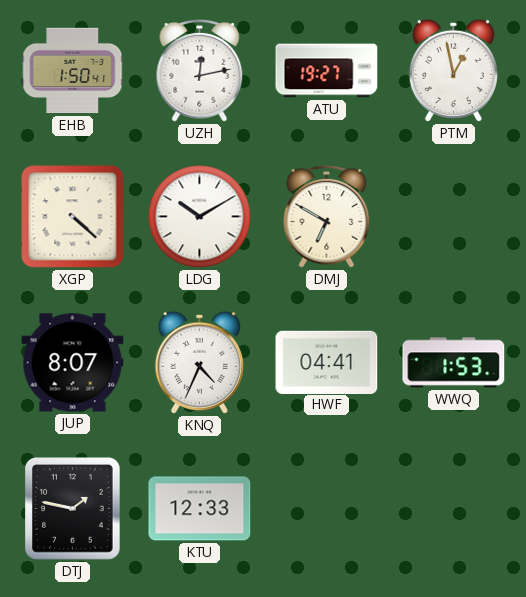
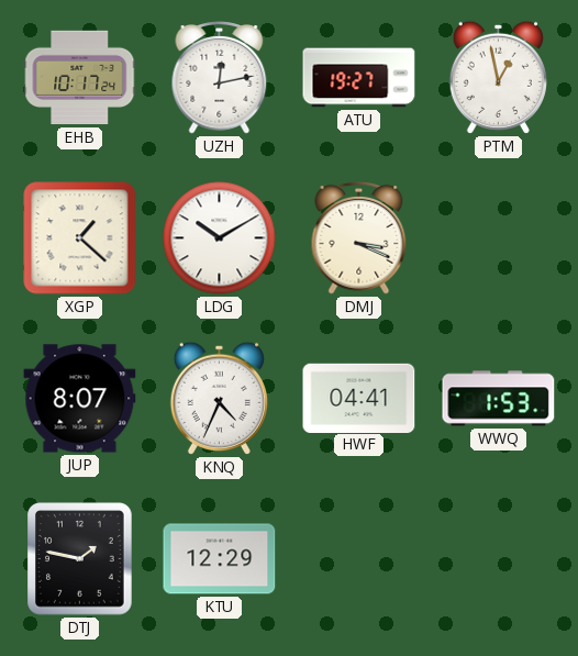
EHB: 1:50 -> 10:17
XGP: 4:22 -> 1:22
DMJ: 6:50 -> 3:19
KTU: 12:33 -> 12:29
